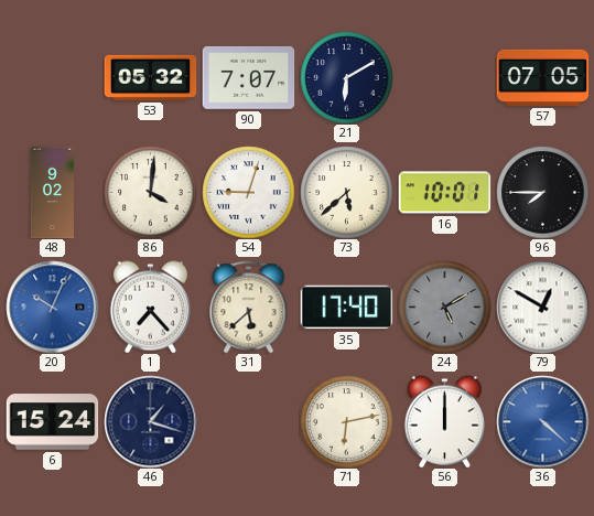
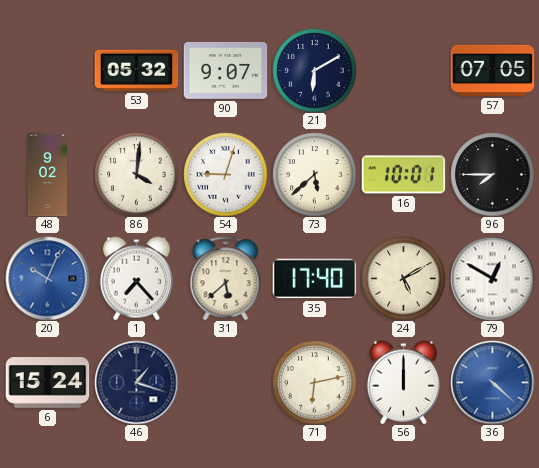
90: 7:07 -> 9:07
24 dial: grey -> cream
